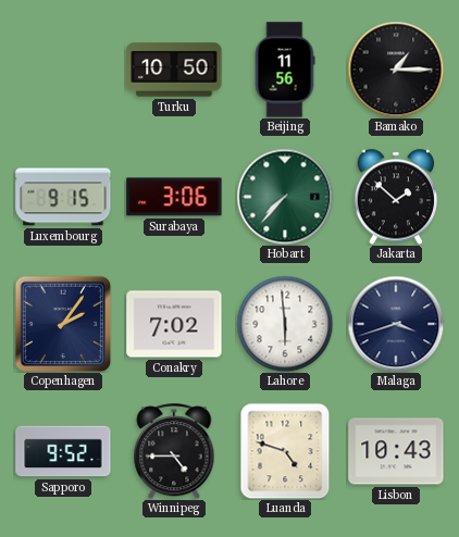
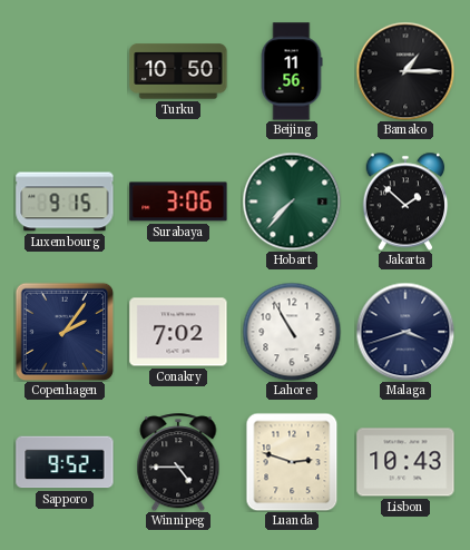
Lahore: 5:59 -> 10:55
Luanda: 4:48 -> 2:48
